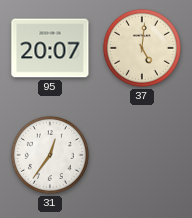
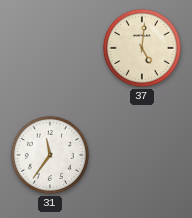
95: 20:07 -> none
31: 12:36 -> 11:36
